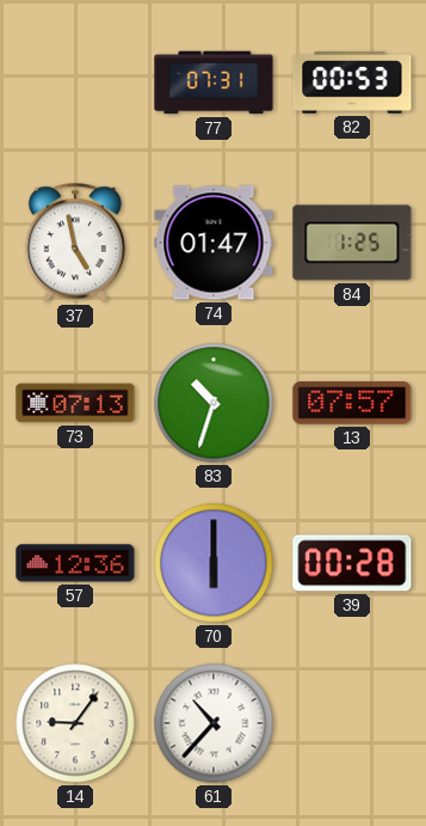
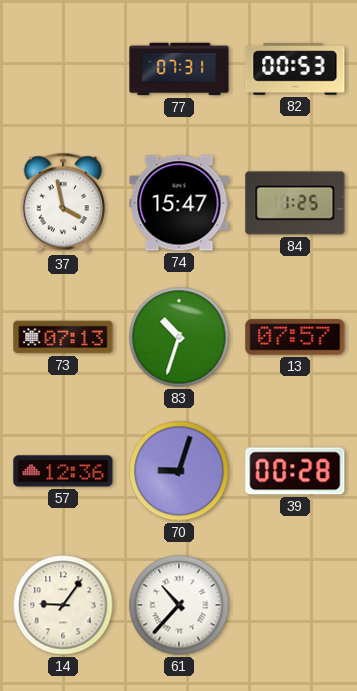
37: 4:58 -> 3:58
74: 01:47 -> 15:47
70: 6:00 -> 9:03
